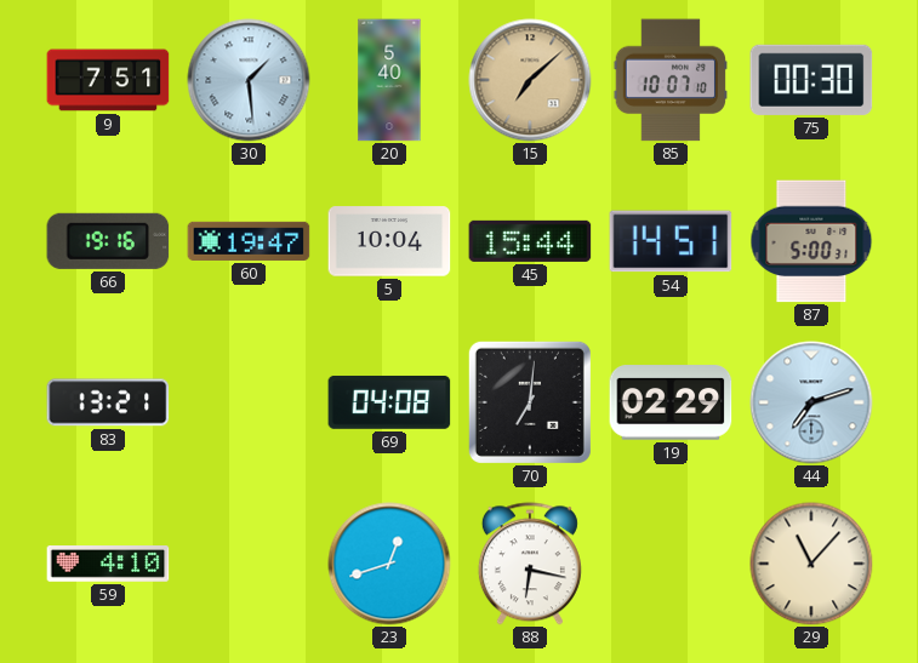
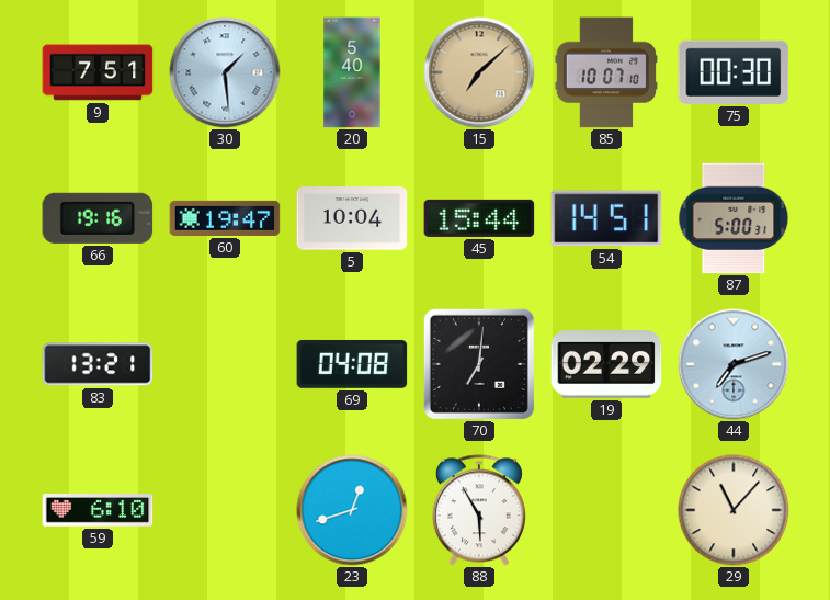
59: 4:10 -> 6:10
88: 6:17 -> 5:55
